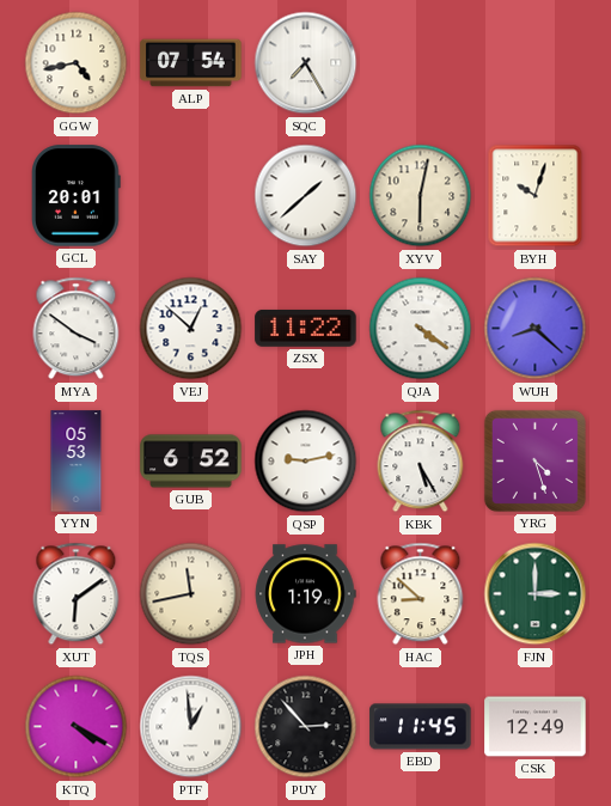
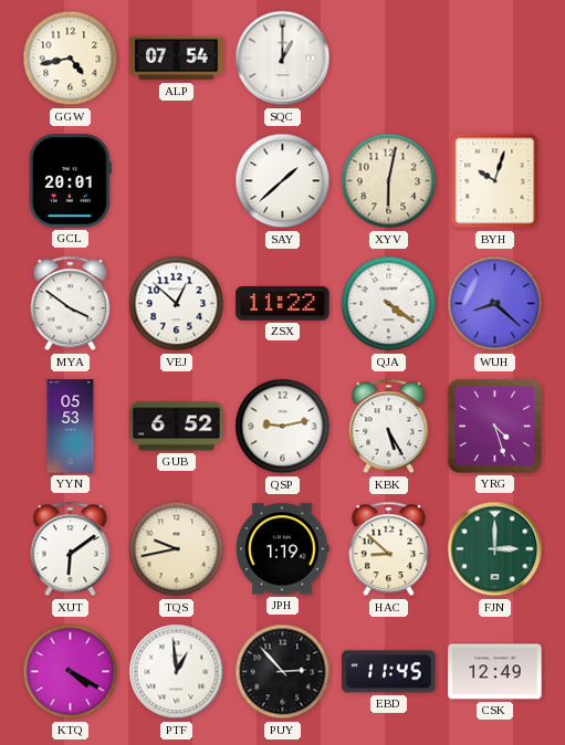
SQC: 7:25 -> 1:00
TQS: 11:43 -> 9:43
